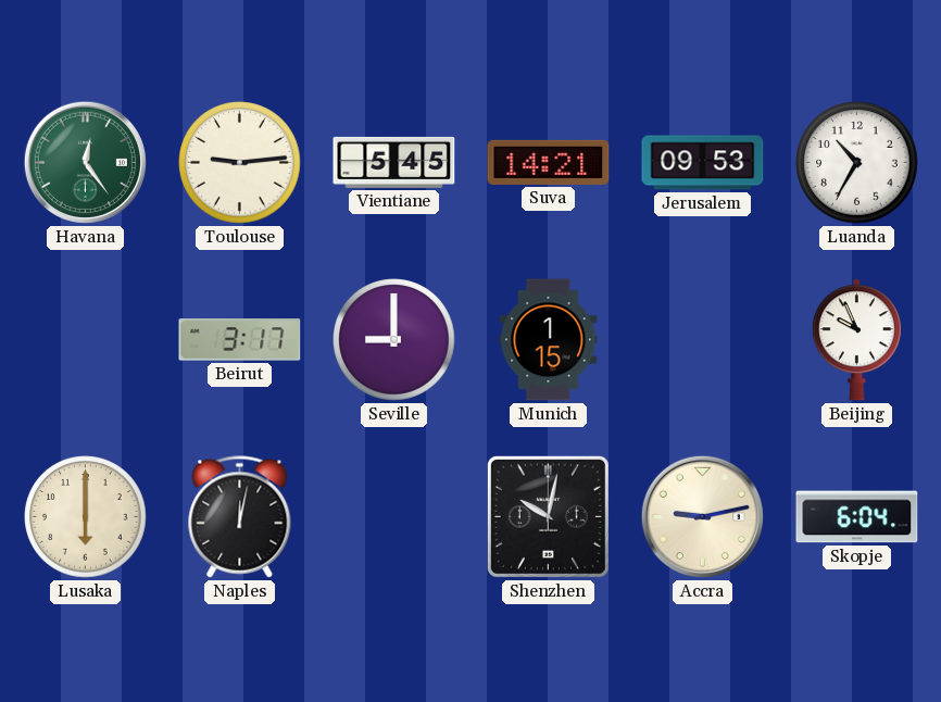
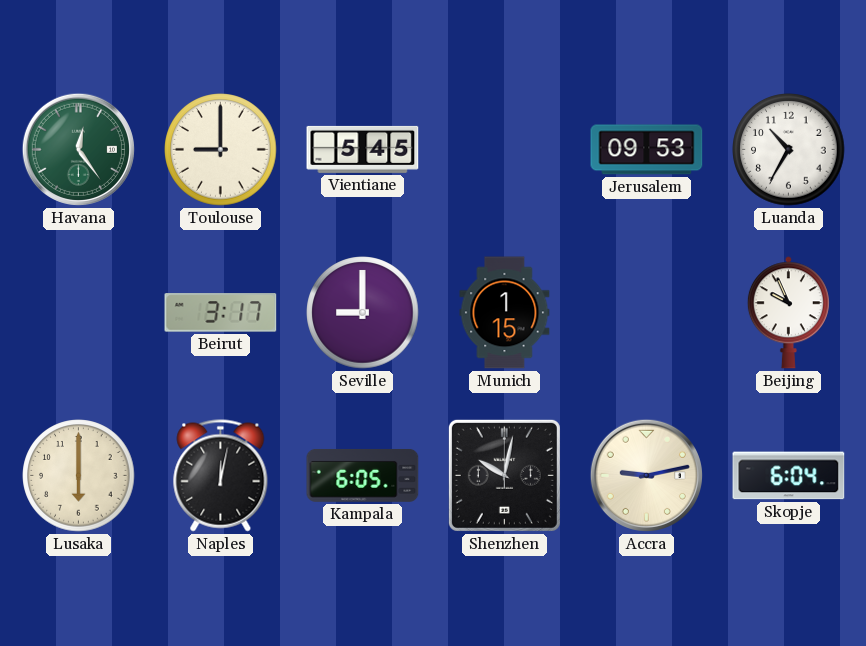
Toulouse: 9:14 -> 9:00
Suva: 14:21 -> none
Kampala: none -> 6:05
